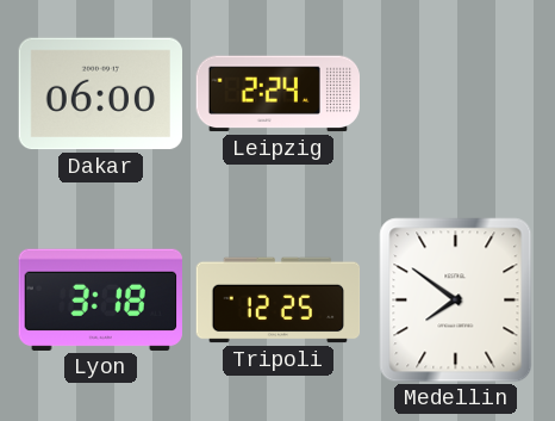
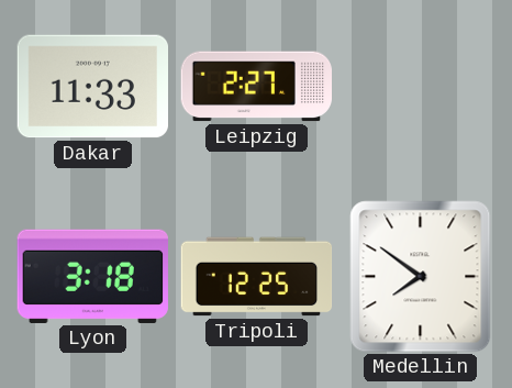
Dakar: 06:00 -> 11:33
Leipzig: 2:24 -> 2:27
